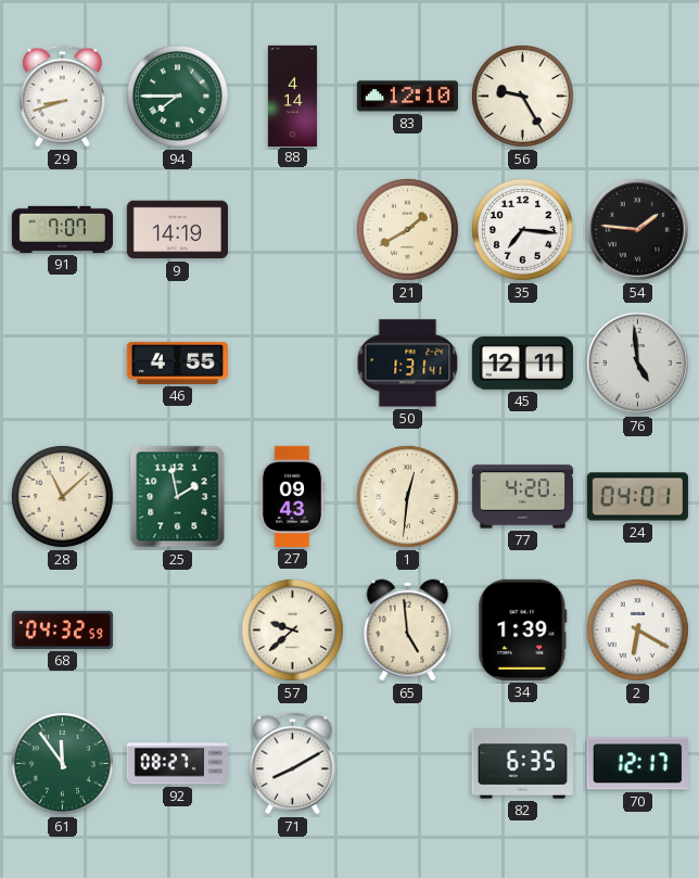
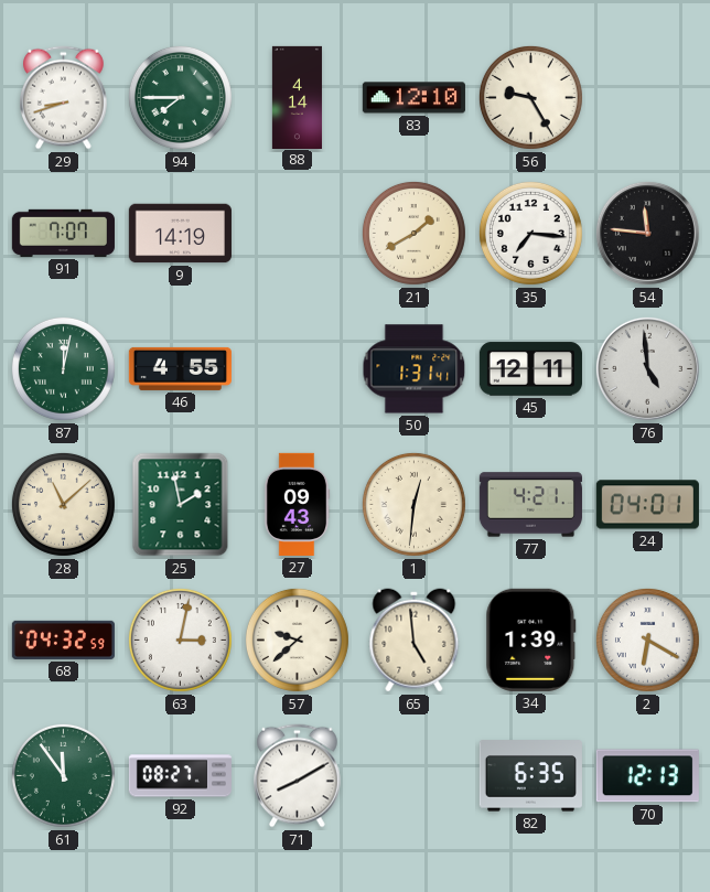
54: 1:46 -> 11:46
87: none -> 12:02
77: 4:20 -> 4:21
63: none -> 3:02
70: 12:17 -> 12:13
